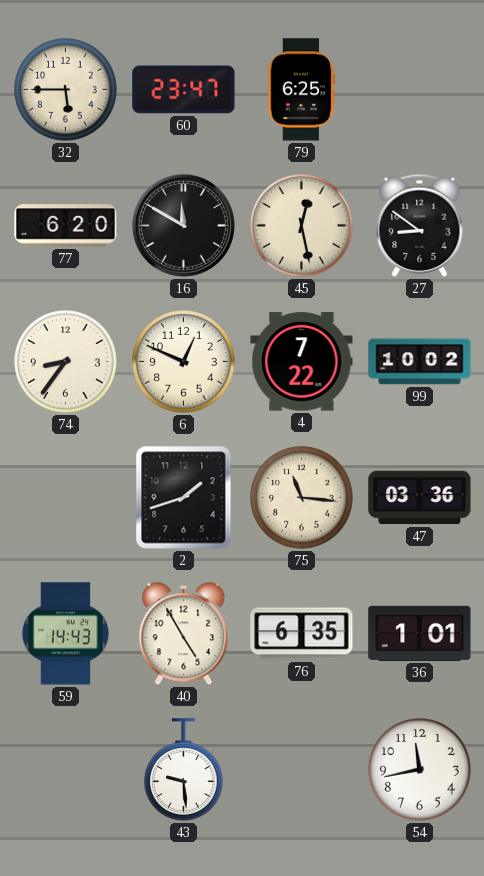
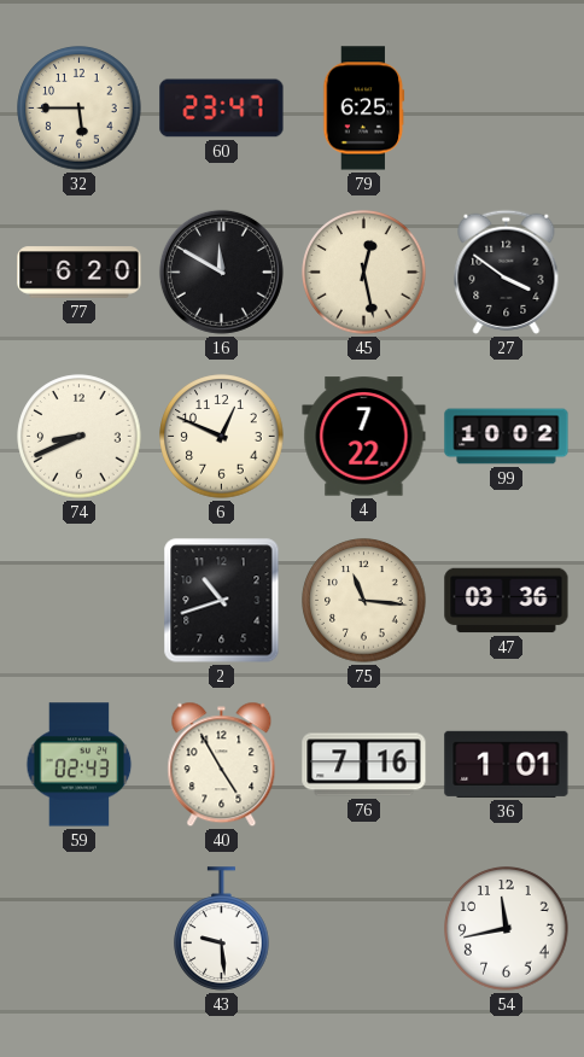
27: 8:51 -> 3:51
74: 8:36 -> 8:41
2: 1:42 -> 10:42
59: 14:43 -> 02:43
76: 6:35 -> 7:16
